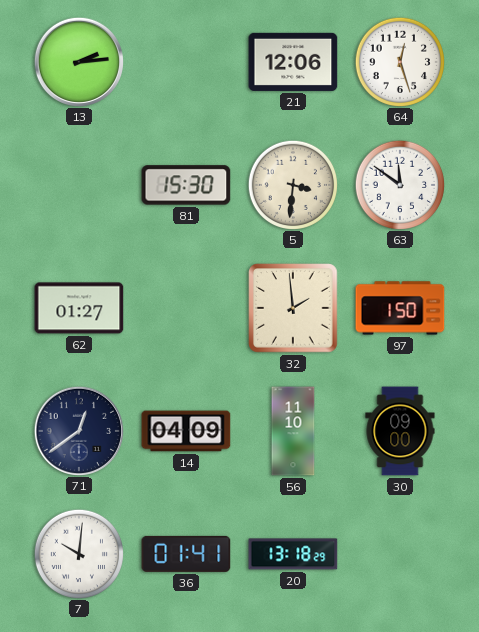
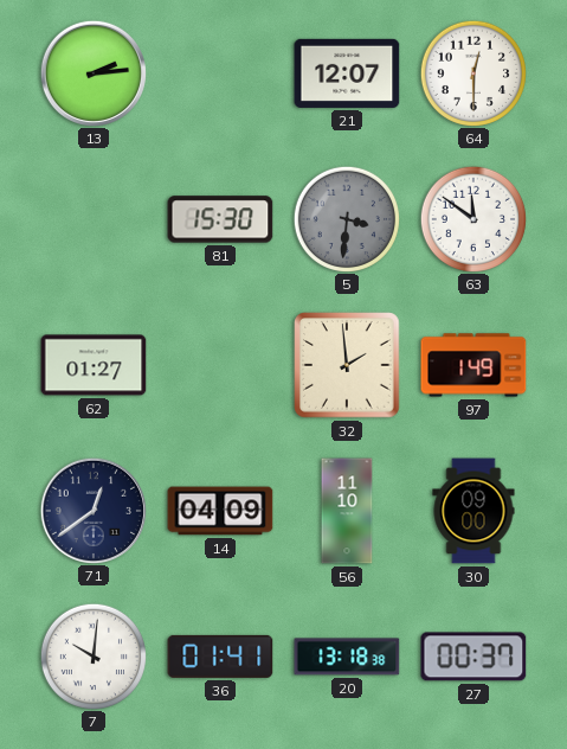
21: 12:06 -> 12:07
64: 12:27 -> 12:30
5 dial: cream -> grey
97: 1:50 -> 1:49
20: 13:18:29 -> 13:18:38
27: none -> 00:37
